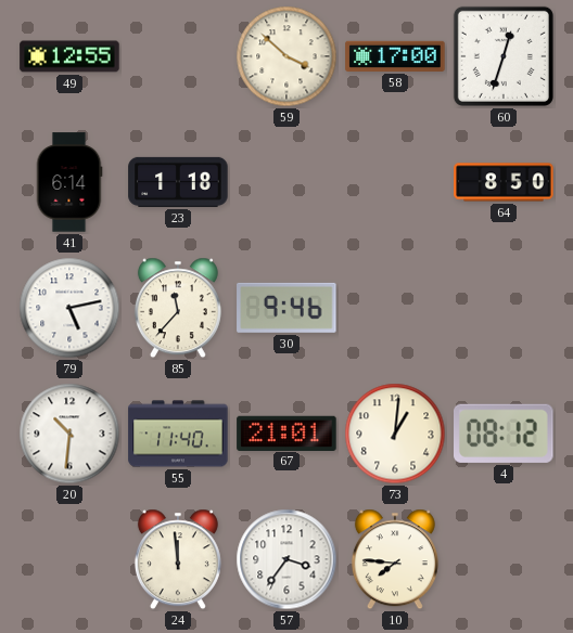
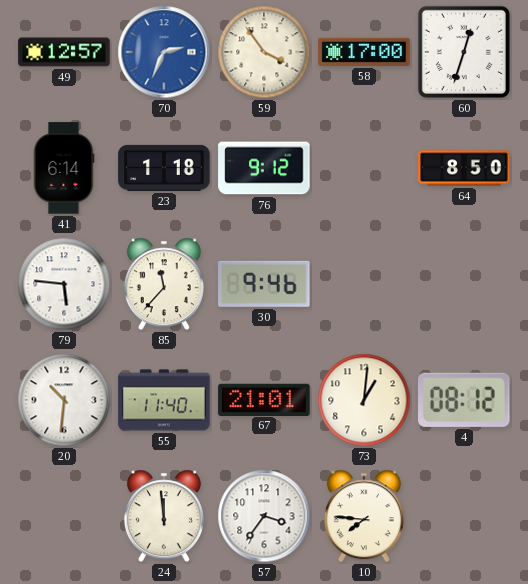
49: 12:55 -> 12:57
70: none -> 2:34
59: 3:52 -> 3:54
76: none -> 9:12
79: 5:13 -> 5:46
